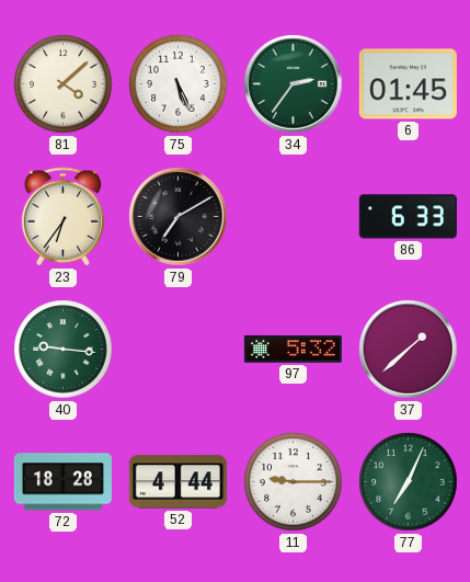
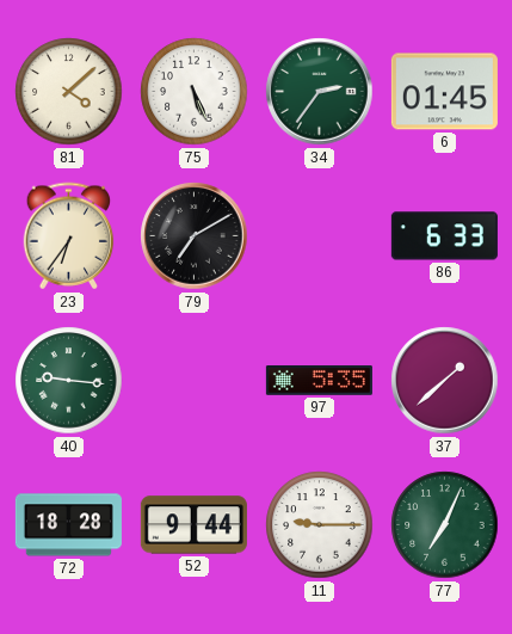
97: 5:32 -> 5:35
52: 4:44 -> 9:44
